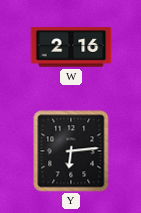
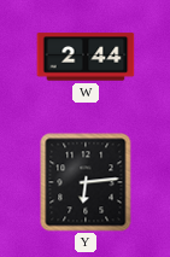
W: 2:16 -> 2:44
